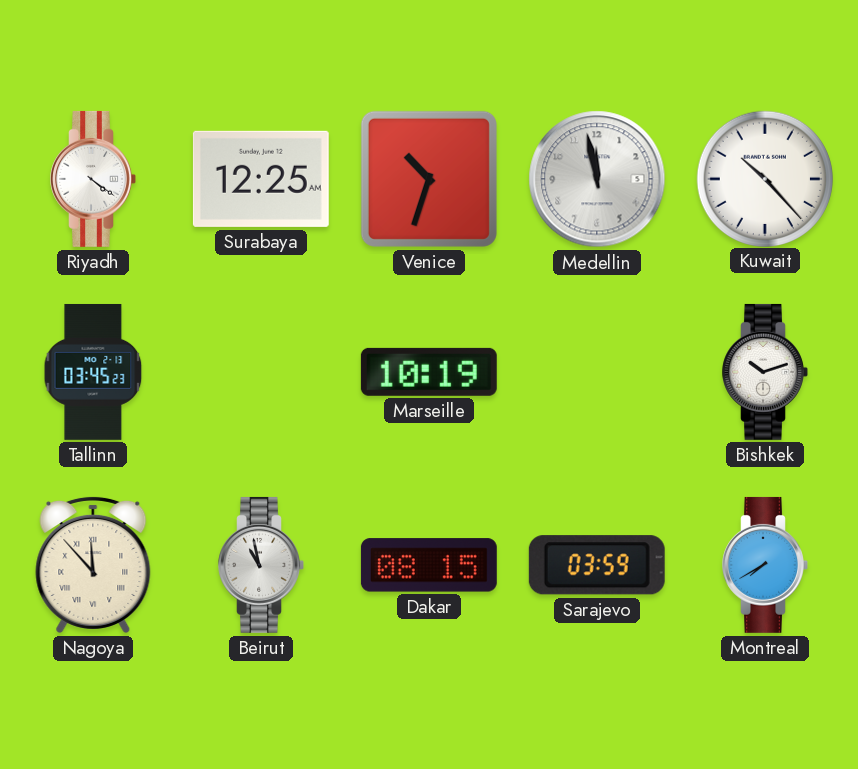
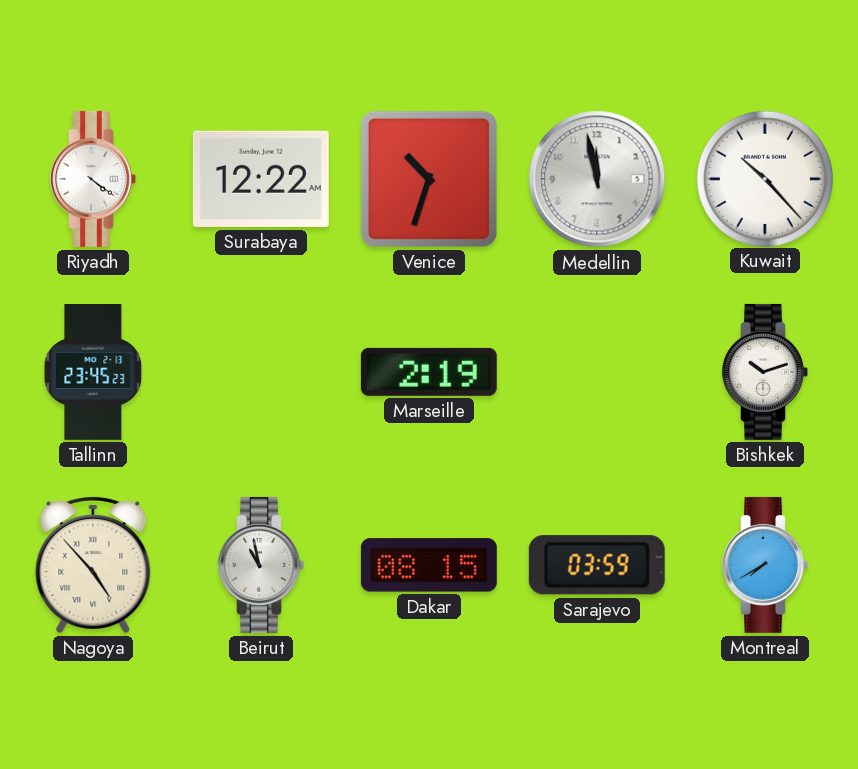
Surabaya: 12:25 -> 12:22
Tallinn: 03:45 -> 23:45
Marseille: 10:19 -> 2:19
Nagoya: 11:53 -> 4:53
